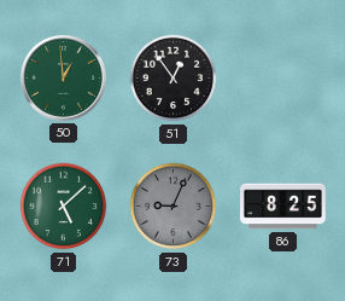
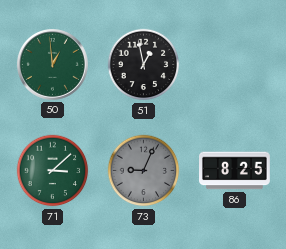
51: 12:54 -> 12:58
71: 5:08 -> 3:08
